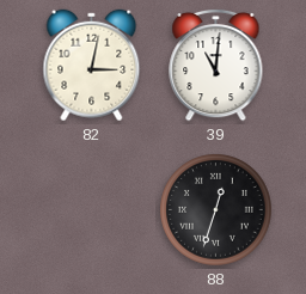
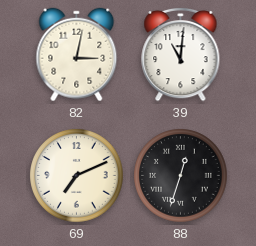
69: none -> 7:11
